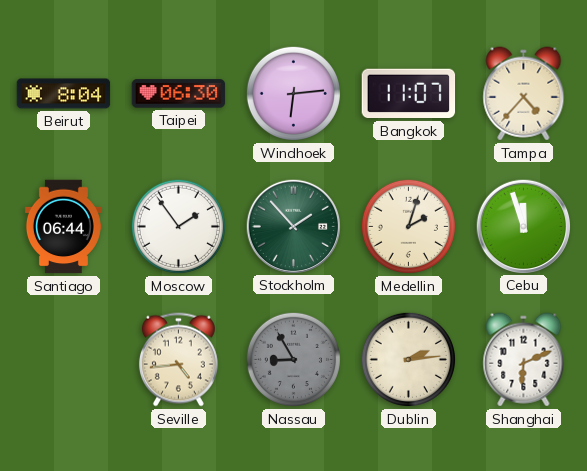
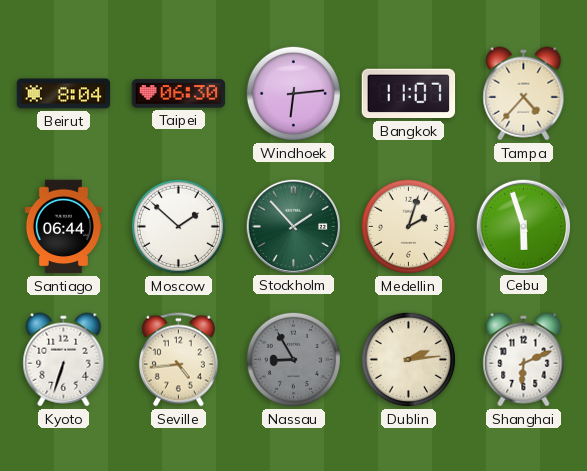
Moscow: 1:54 -> 1:52
Cebu: 11:57 -> 5:57
Kyoto: none -> 6:33
